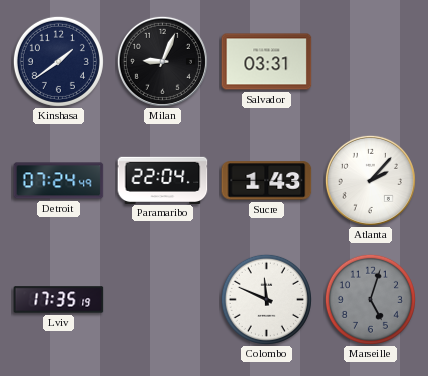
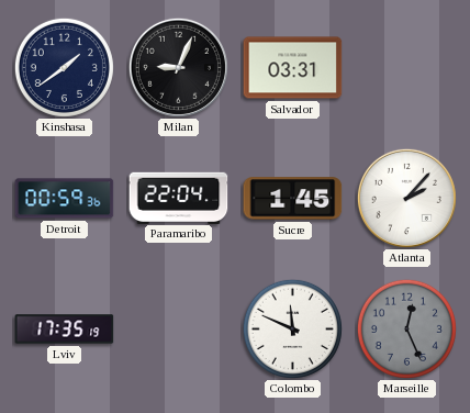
Detroit: 07:24 -> 00:59
Sucre: 1:43 -> 1:45
Marseille: 5:03 -> 12:26
